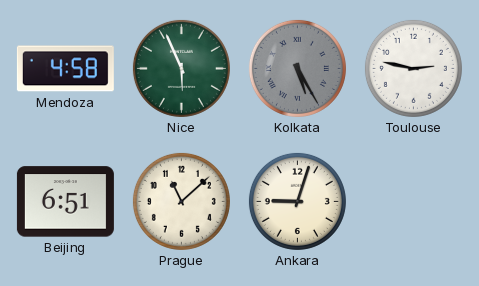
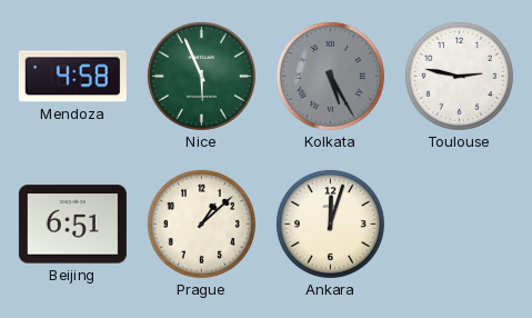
Prague: 11:08 -> 1:08
Ankara: 9:03 -> 12:03
